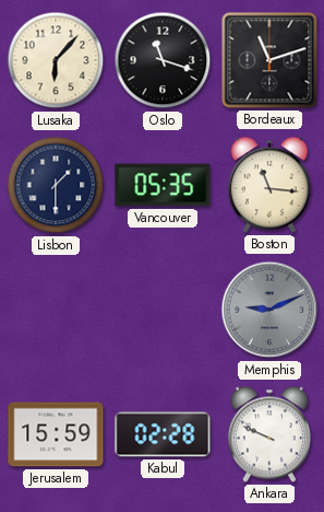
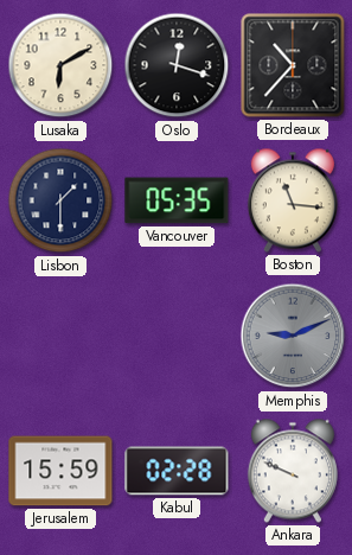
Lusaka: 6:07 -> 6:10
Oslo: 11:18 -> 12:18
Bordeaux: 11:12 -> 10:37
